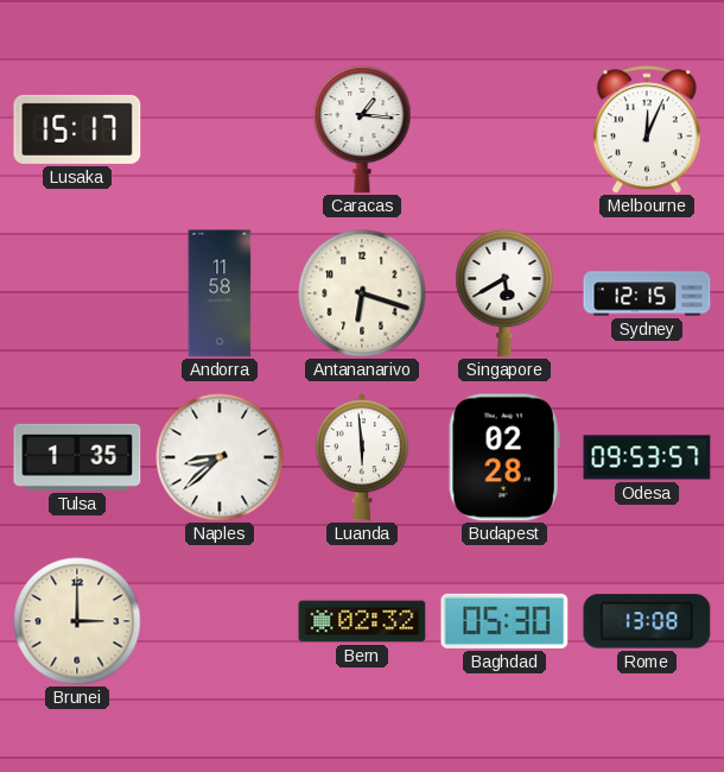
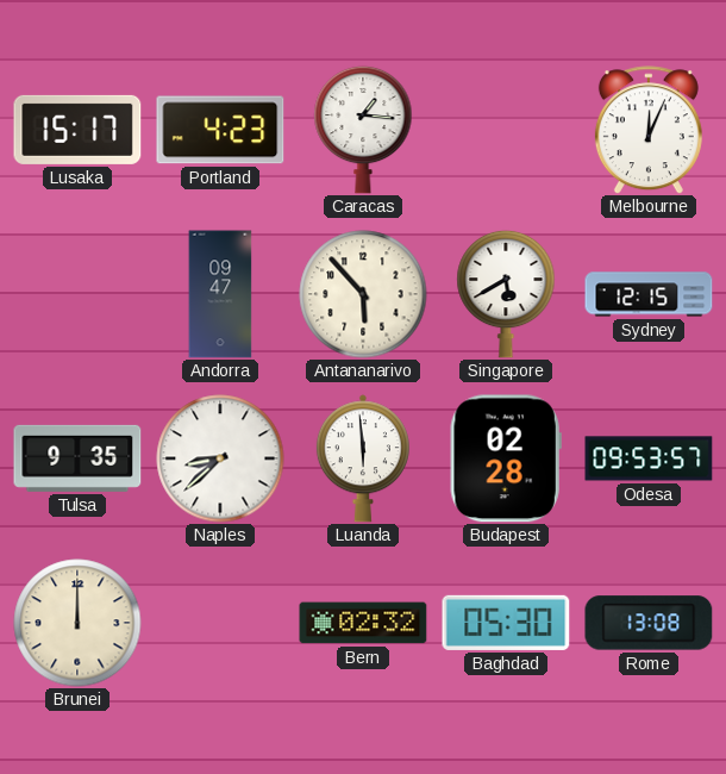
Portland: none -> 4:23
Andorra: 11:58 -> 09:47
Antananarivo: 6:18 -> 5:53
Tulsa: 1:35 -> 9:35
Brunei: 3:00 -> 12:00
